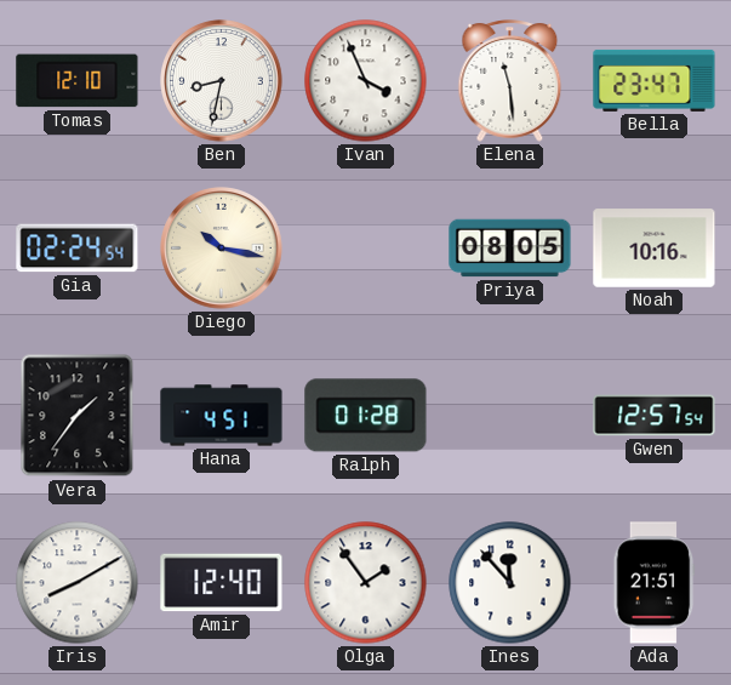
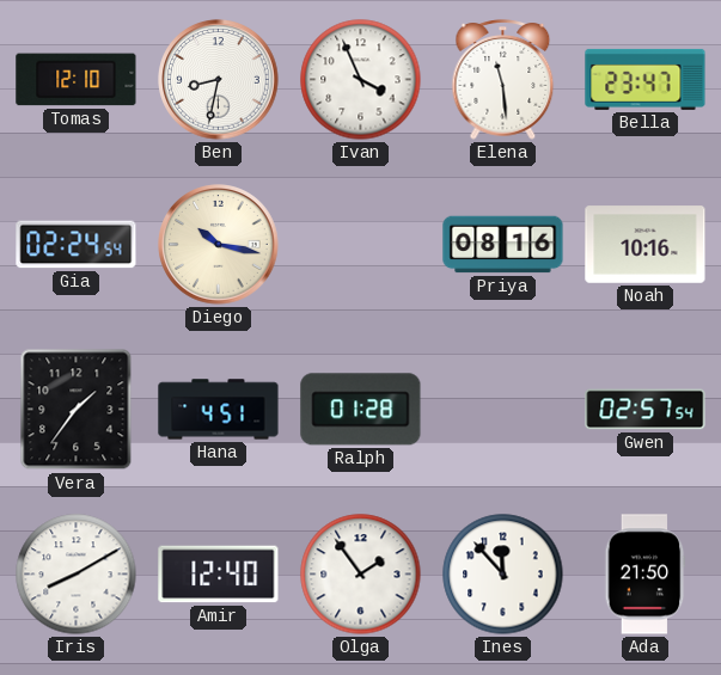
Priya: 08:05 -> 08:16
Gwen: 12:57 -> 02:57
Ada: 21:51 -> 21:50
